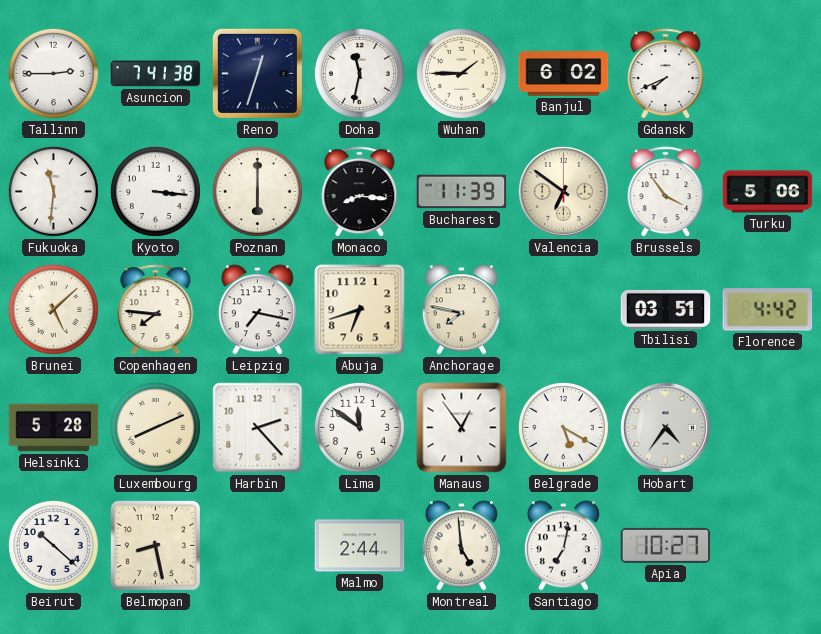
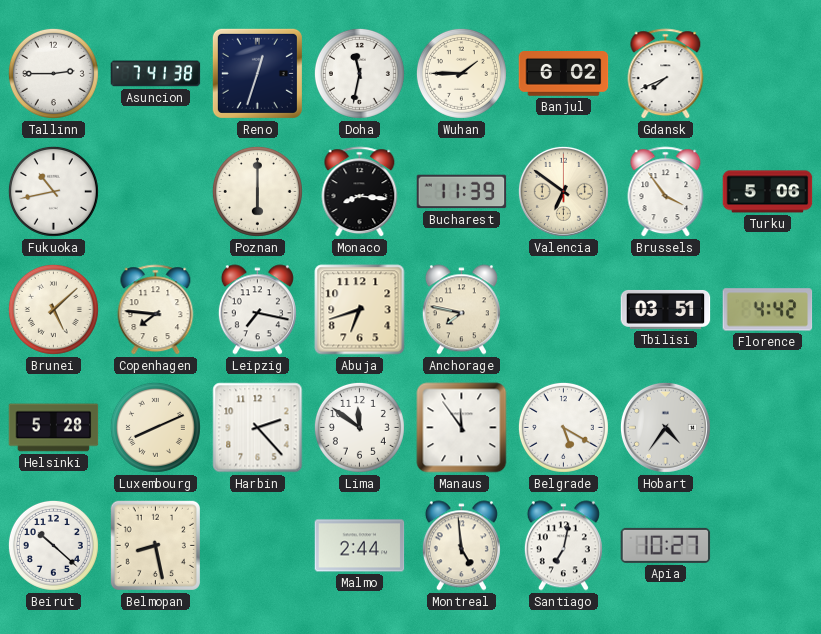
Fukuoka: 11:31 -> 10:43
Kyoto: 3:16 -> none
Manaus: 12:54 -> 11:54
